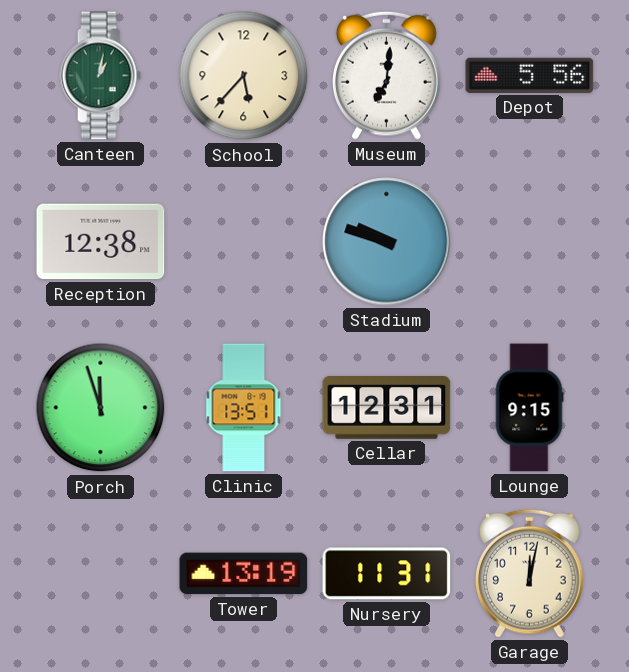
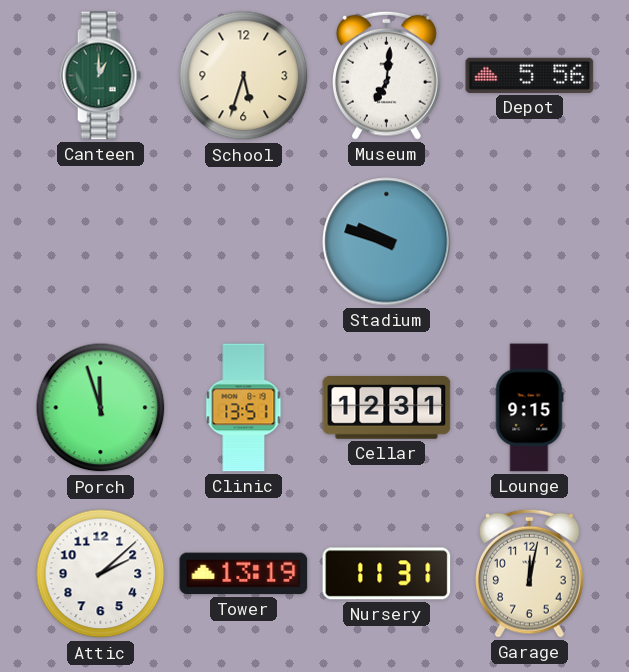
Canteen: 1:02 -> 1:00
School: 5:37 -> 5:33
Reception: 12:38 -> none
Attic: none -> 2:08
